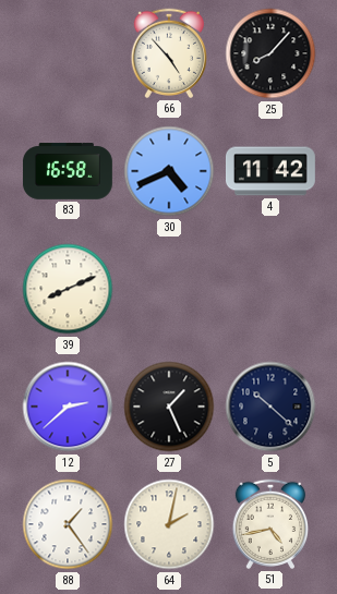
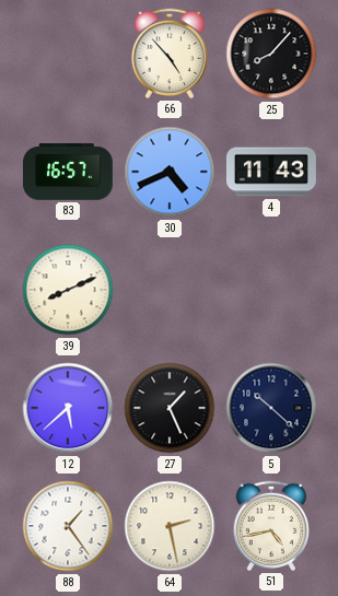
83: 16:58 -> 16:57
4: 11:42 -> 11:43
12: 2:38 -> 5:38
64: 2:02 -> 2:28
